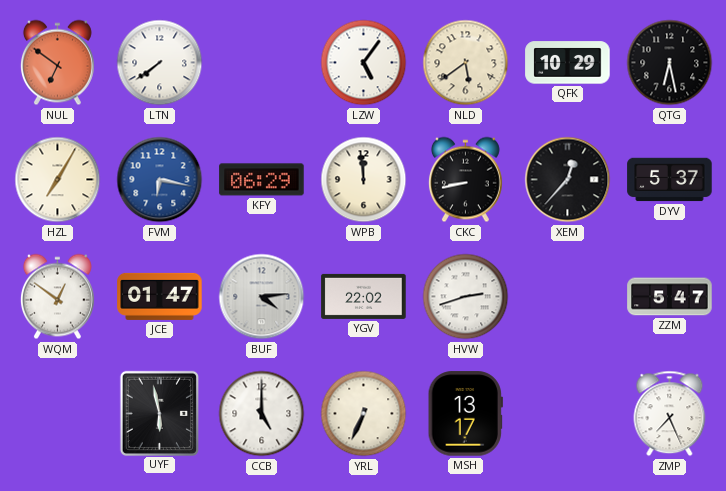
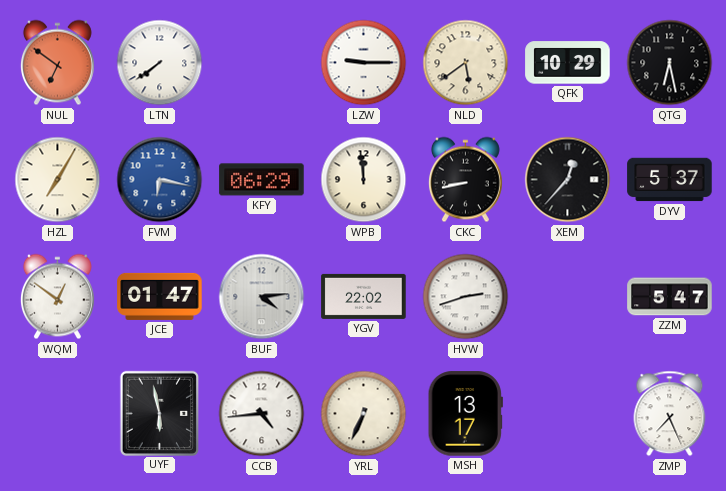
LZW: 5:06 -> 9:15
CCB: 5:00 -> 4:44
